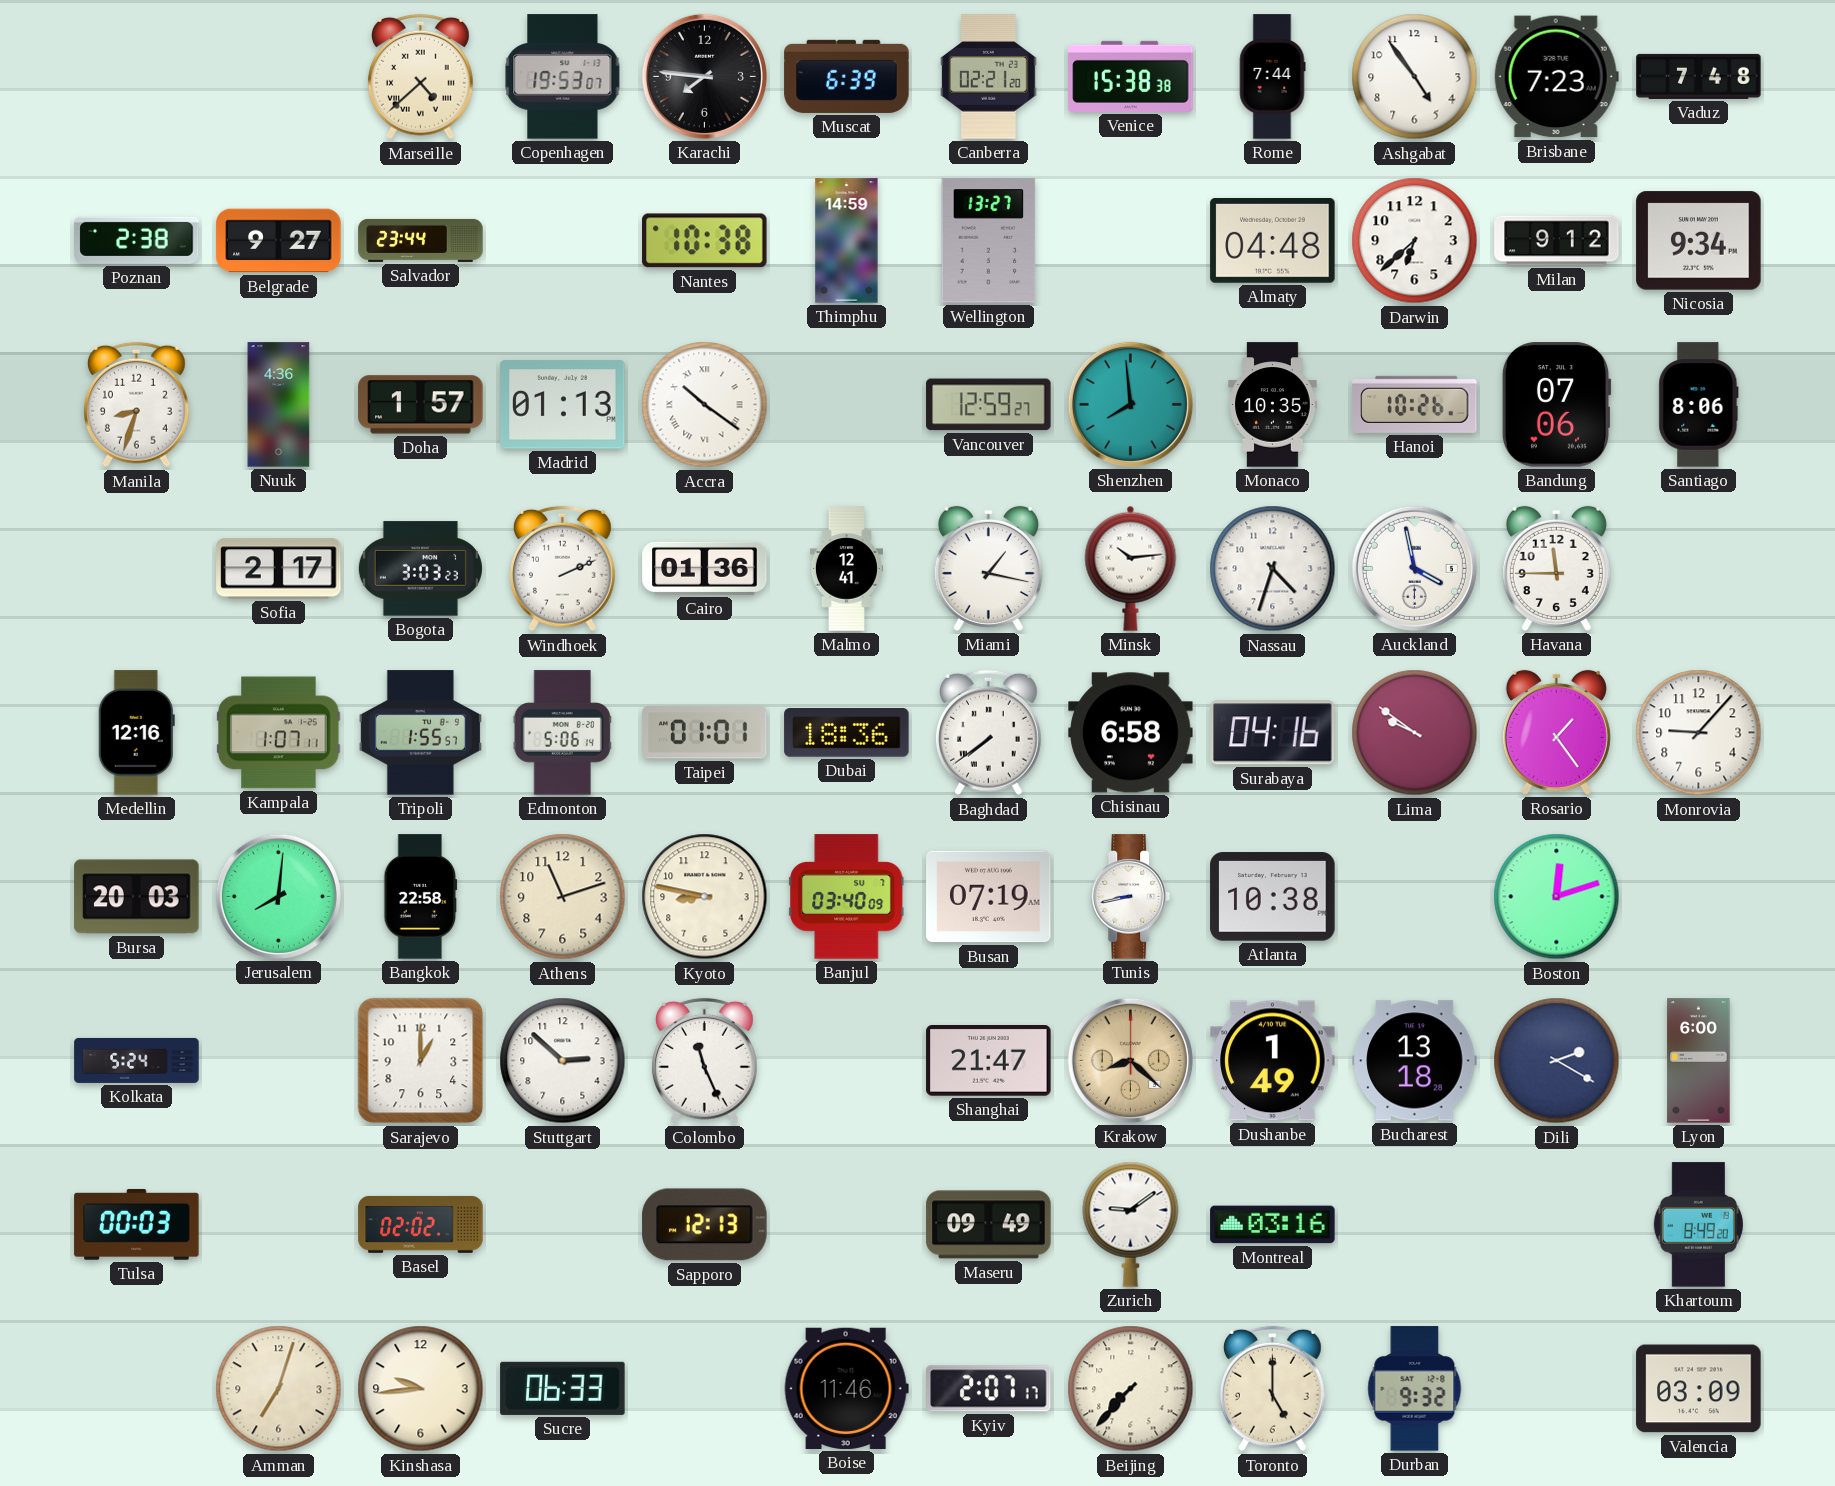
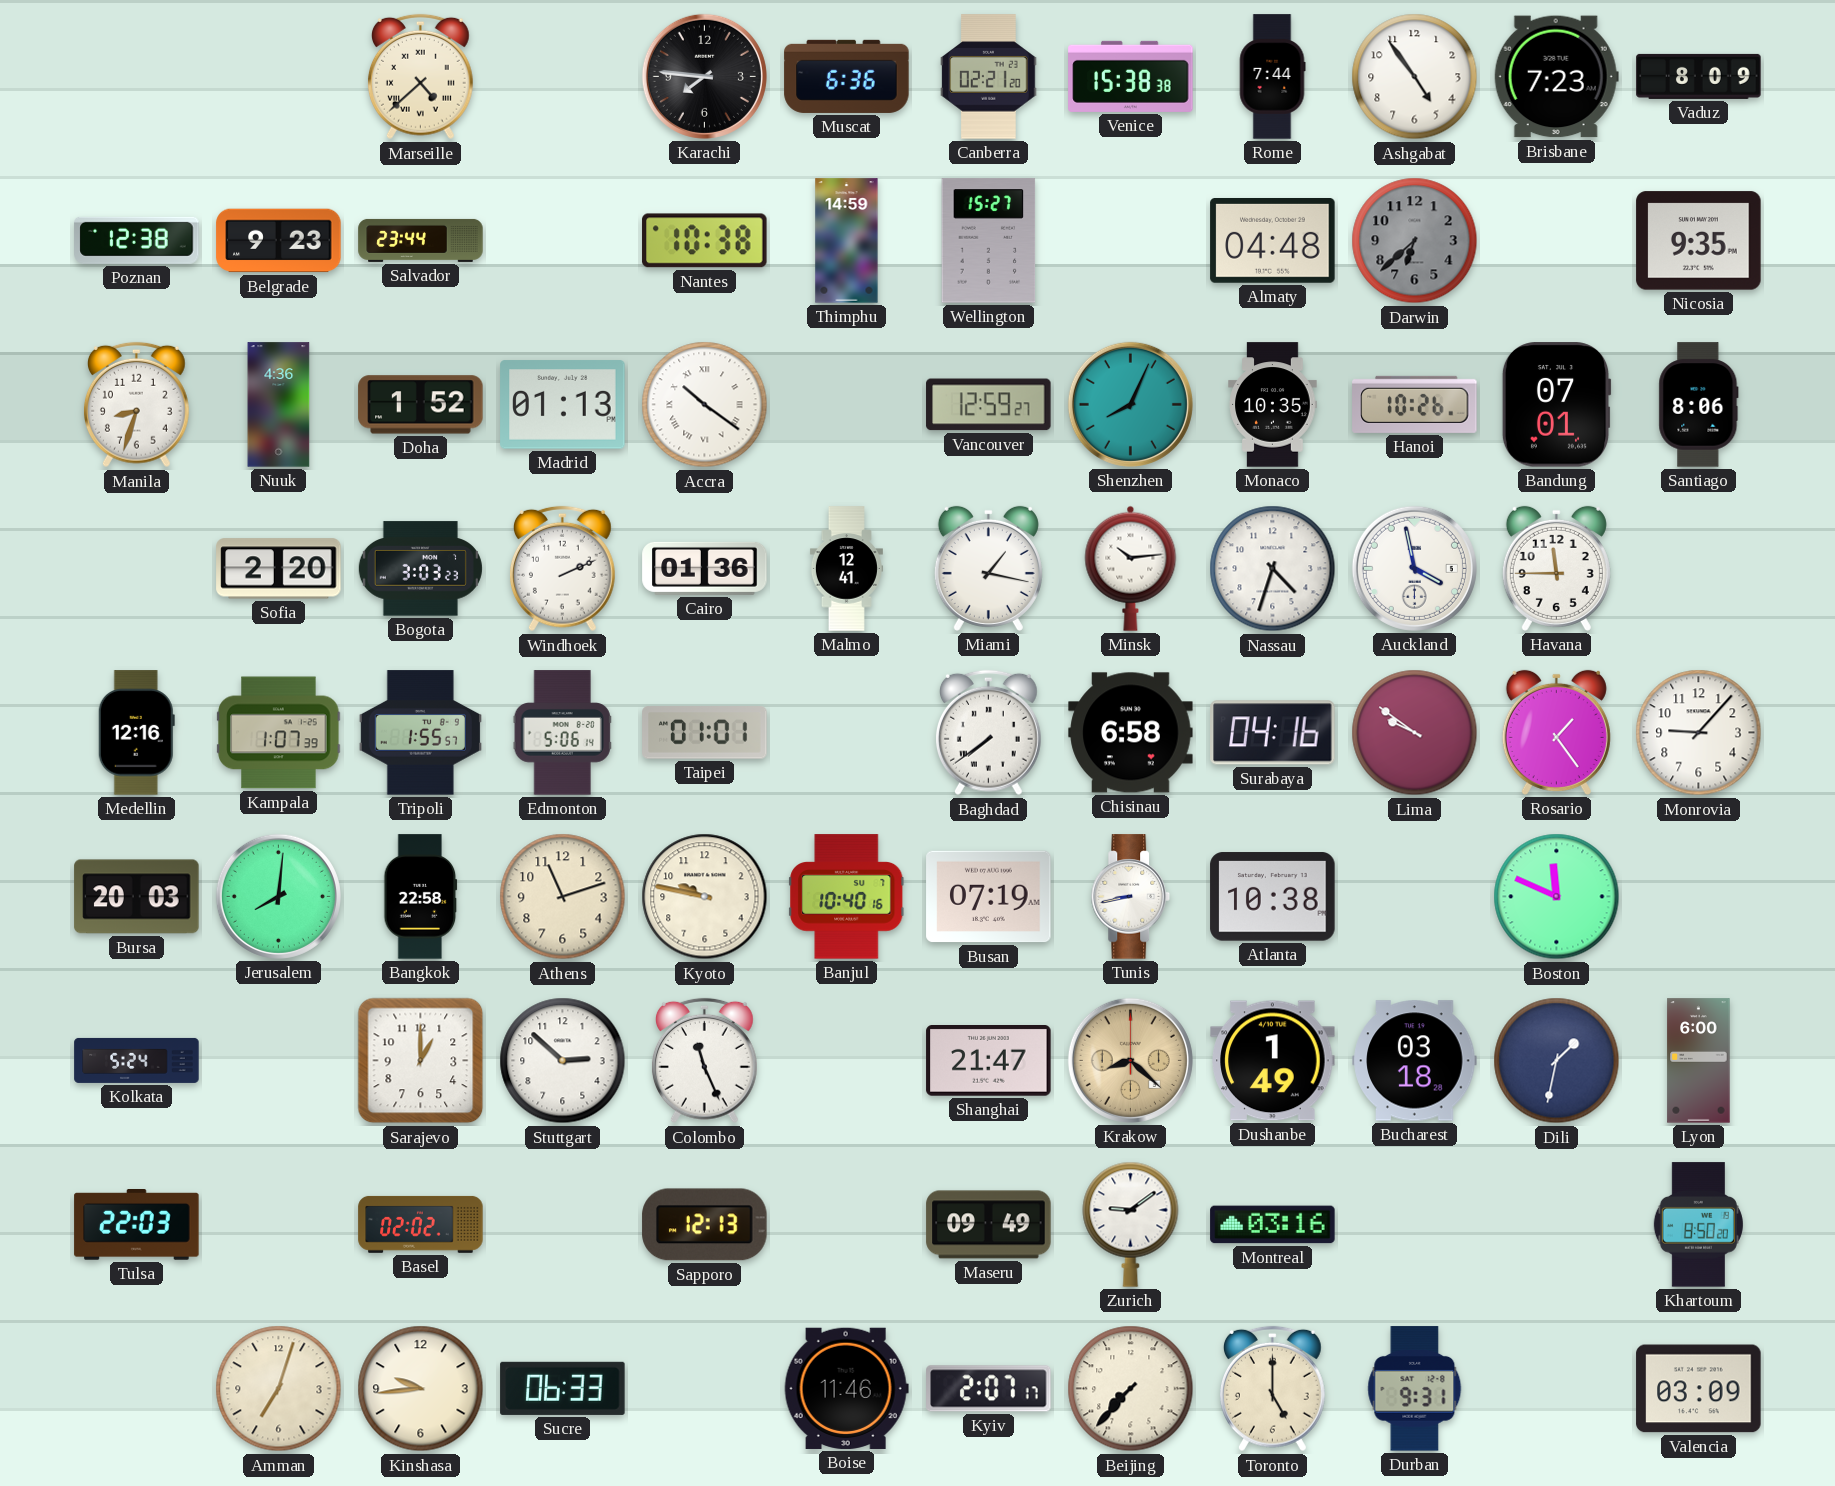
Copenhagen: 19:53 -> none
Muscat: 6:39 -> 6:36
Vaduz: 7:48 -> 8:09
Poznan: 2:38 -> 12:38
Belgrade: 9:27 -> 9:23
Wellington: 13:27 -> 15:27
Darwin dial: white -> grey
Milan: 9:12 -> none
Nicosia: 9:34 -> 9:35
Doha: 1:57 -> 1:52
Shenzhen: 7:59 -> 8:04
Bandung: 07:06 -> 07:01
Sofia: 2:17 -> 2:20
Kampala: 1:07:11 -> 1:07:39
Dubai: 18:36 -> none
Kyoto: 8:47 -> 9:47
Banjul: 03:40 -> 10:40
Boston: 12:12 -> 11:49
Bucharest: 13:18 -> 03:18
Dili: 2:20 -> 1:32
Tulsa: 00:03 -> 22:03
Khartoum: 8:49 -> 8:50
Durban: 9:32 -> 9:31
